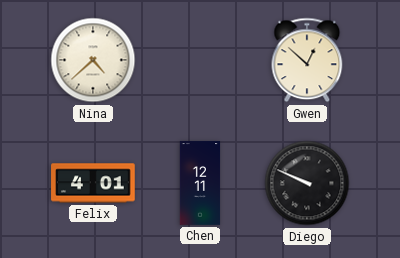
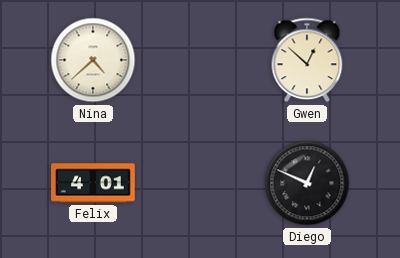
Chen: 12:11 -> none
Diego: 9:49 -> 12:49
